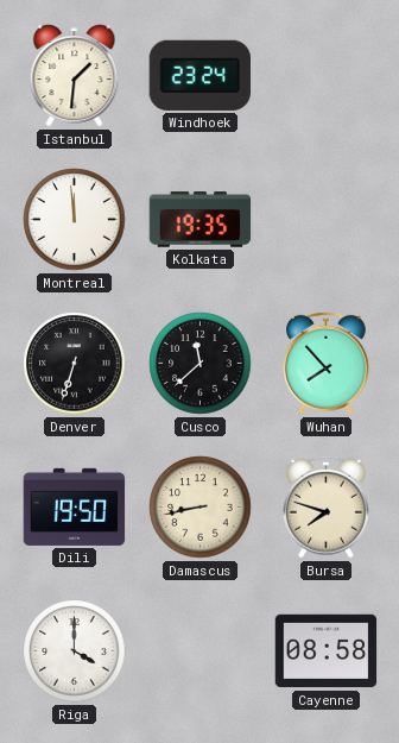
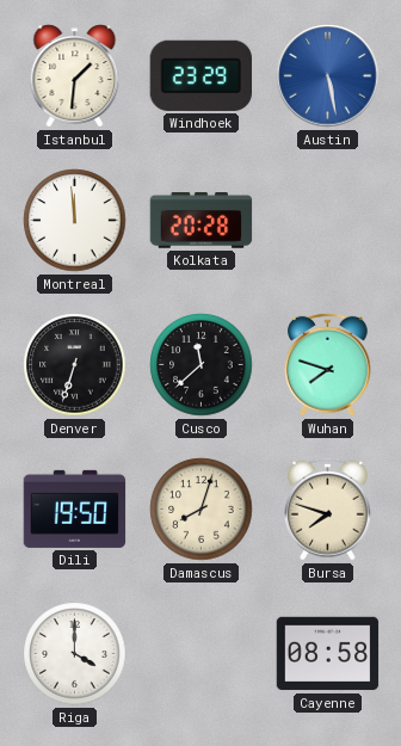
Windhoek: 23:24 -> 23:29
Austin: none -> 5:28
Kolkata: 19:35 -> 20:28
Wuhan: 7:53 -> 7:48
Damascus: 8:43 -> 8:03
